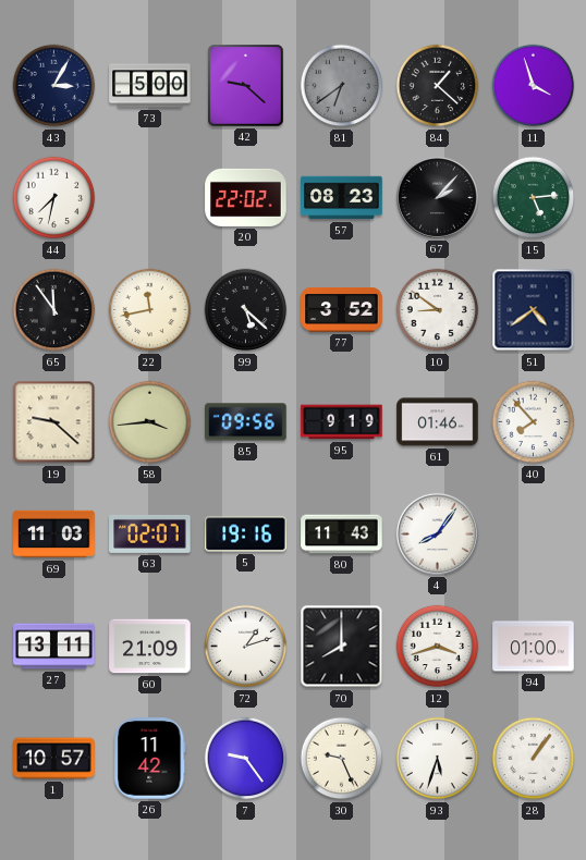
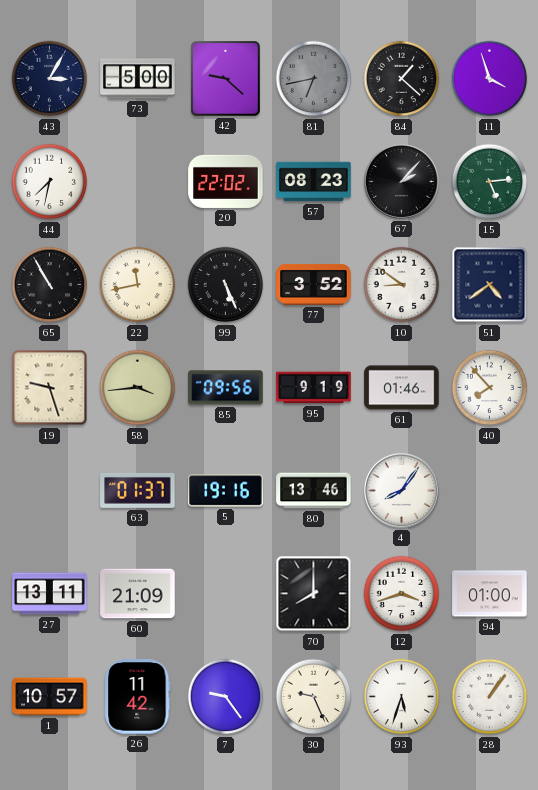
81: 6:39 -> 6:43
65: 11:54 -> 10:55
99: 5:22 -> 5:26
19: 9:22 -> 9:27
69: 11:03 -> none
63: 02:07 -> 01:37
80: 11:43 -> 13:46
72: 1:12 -> none
